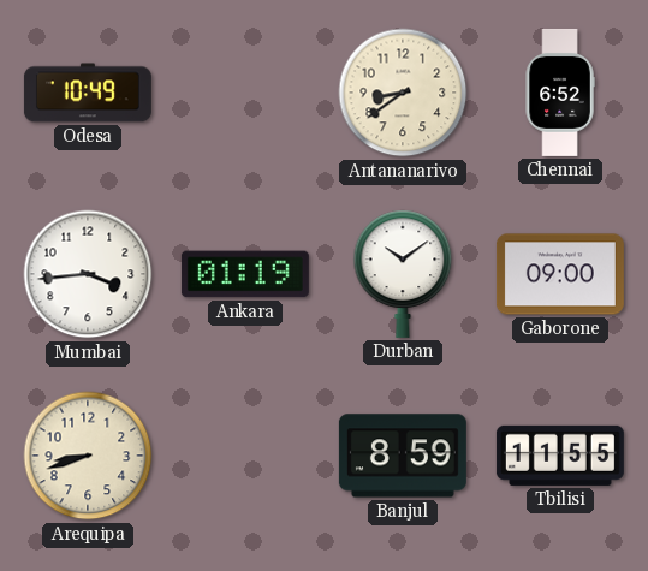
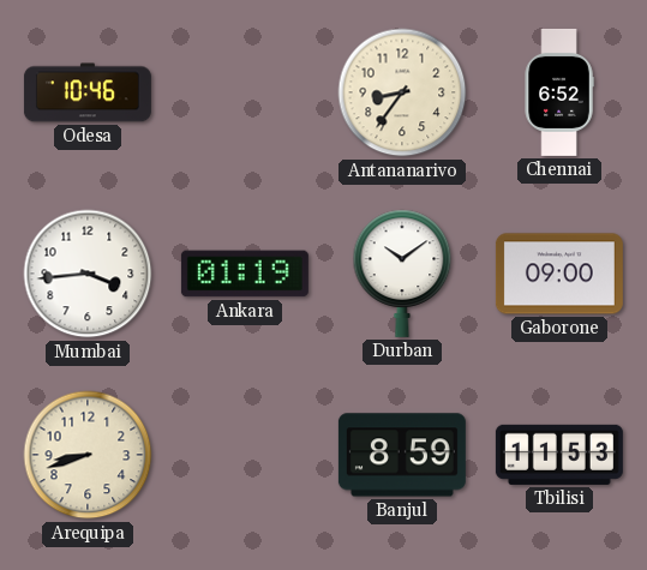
Odesa: 10:49 -> 10:46
Antananarivo: 8:39 -> 8:36
Tbilisi: 11:55 -> 11:53
